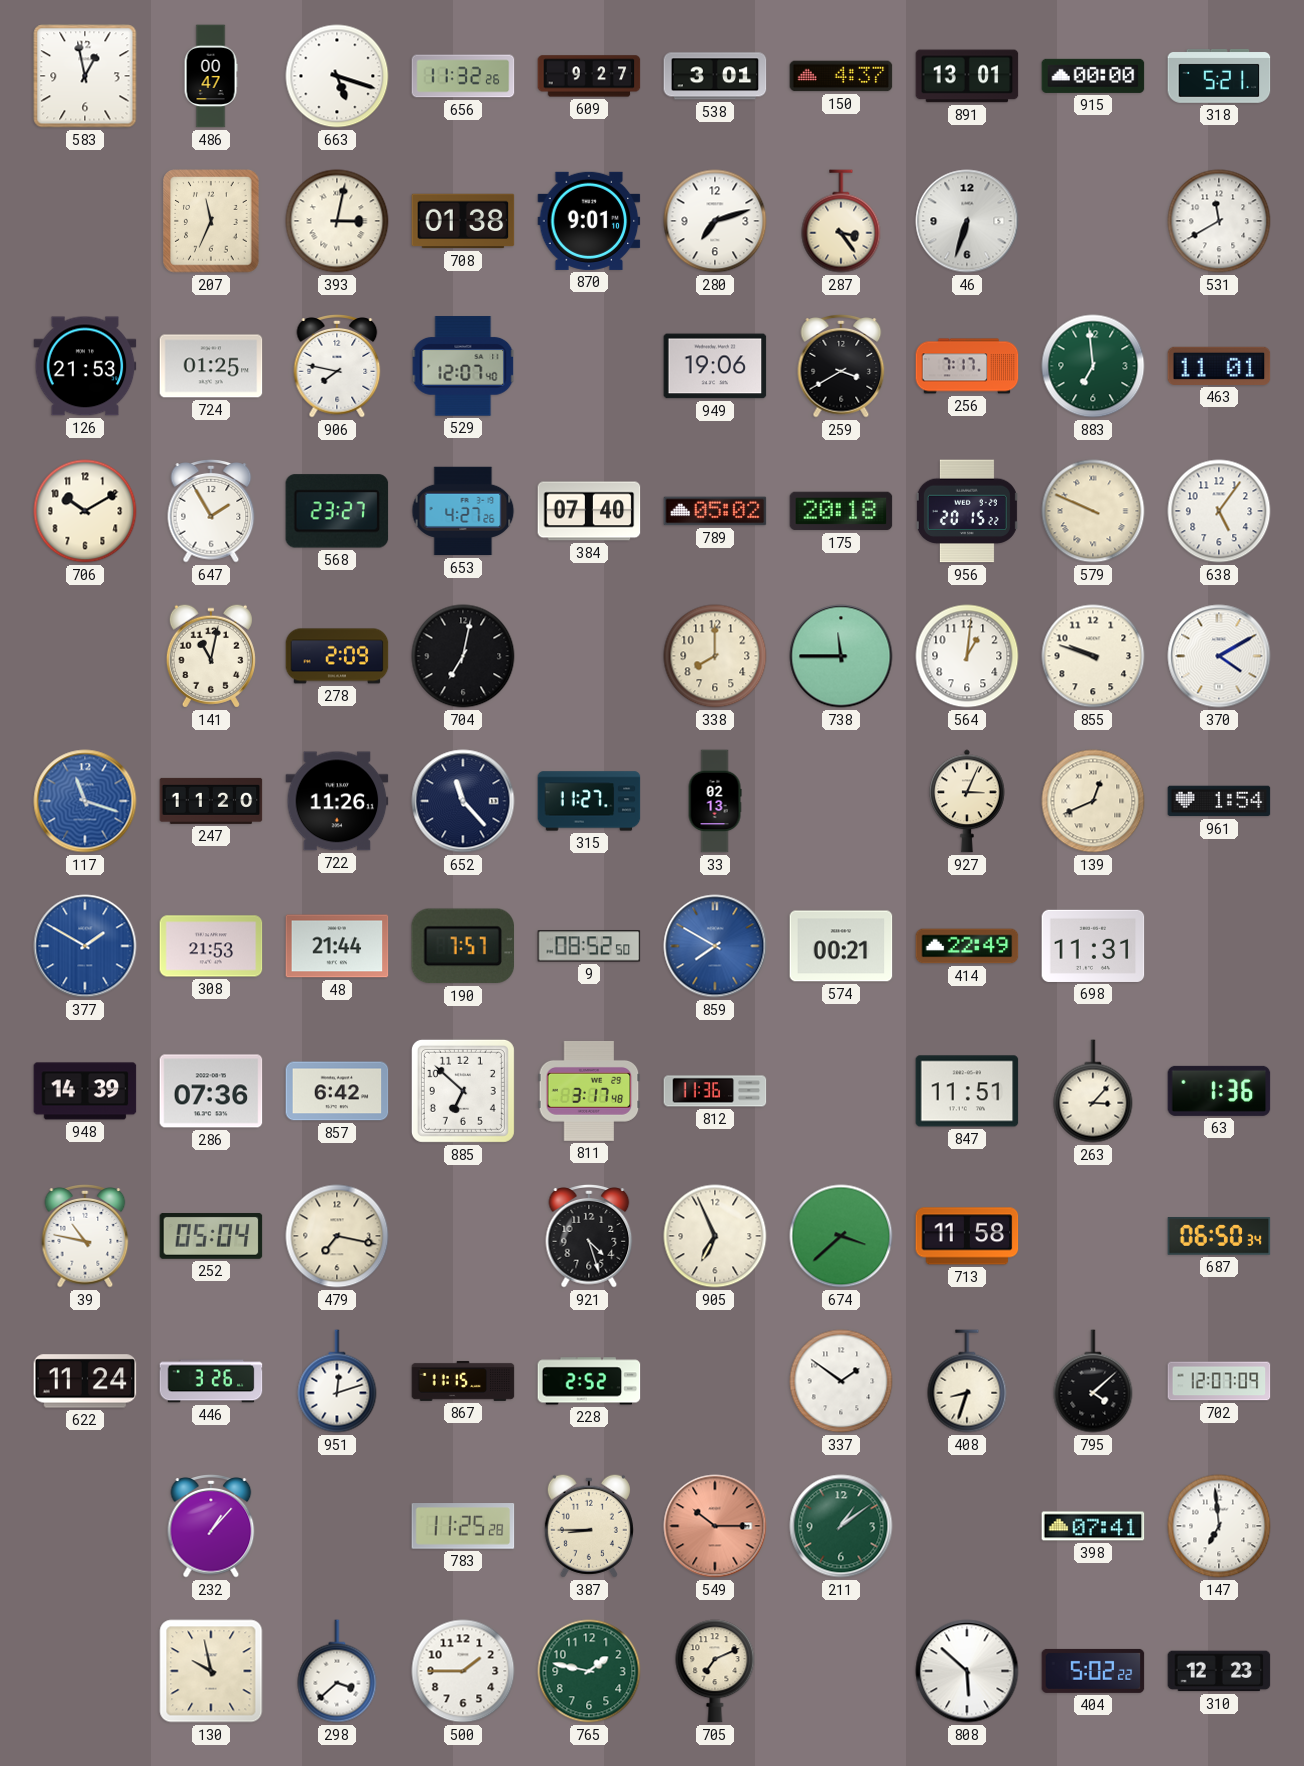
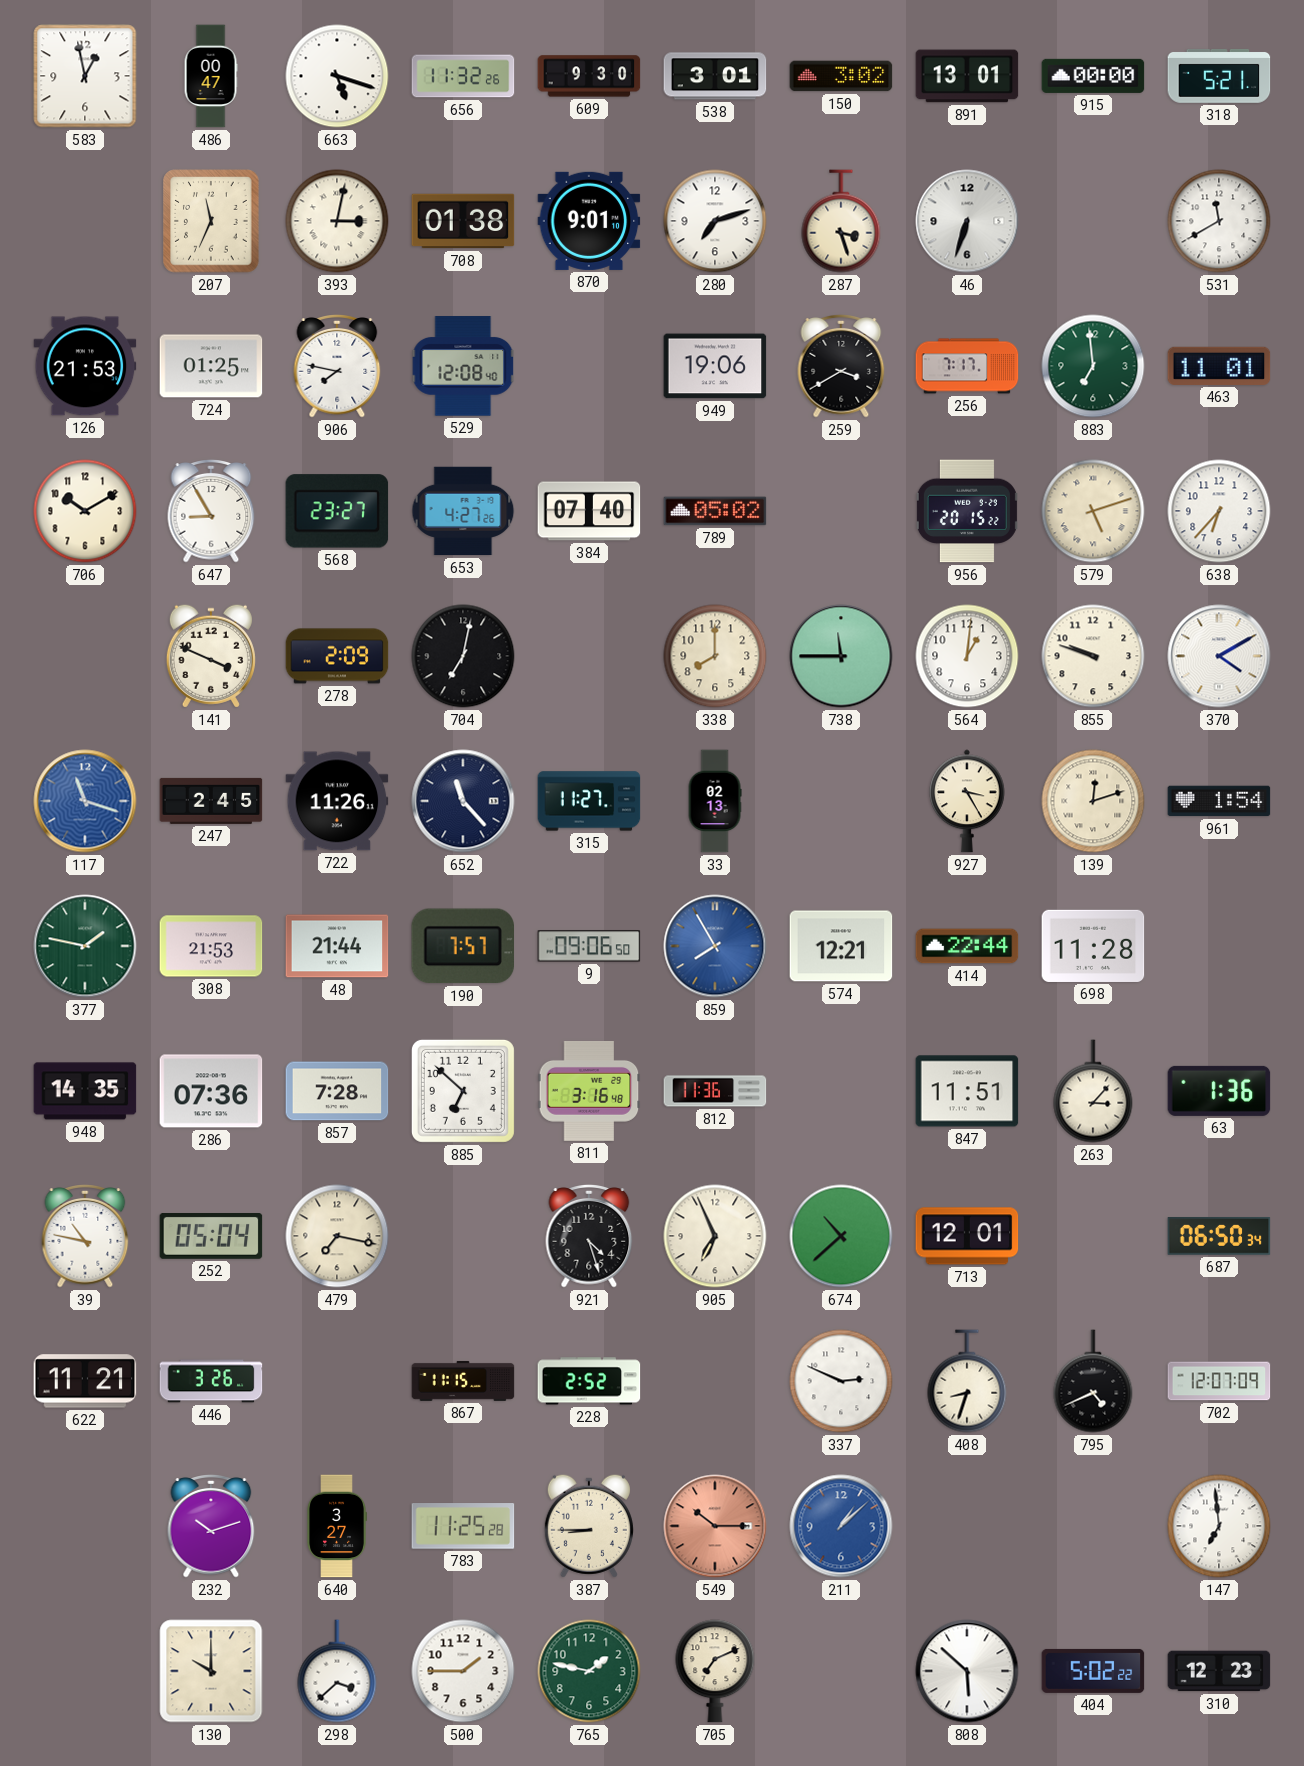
609: 9:27 -> 9:30
150: 4:37 -> 3:02
287: 3:24 -> 3:27
529: 12:07 -> 12:08
647: 1:55 -> 8:55
175: 20:18 -> none
579: 9:49 -> 5:12
638: 5:06 -> 6:37
141: 11:02 -> 3:49
247: 11:20 -> 2:45
927: 3:04 -> 3:25
139: 12:41 -> 12:12
377: 1:50 -> 1:47
377 dial: blue -> green
9: 08:52 -> 09:06
859: 7:50 -> 7:55
574: 00:21 -> 12:21
414: 22:49 -> 22:44
698: 11:31 -> 11:28
948: 14:39 -> 14:35
857: 6:42 -> 7:28
811: 3:17 -> 3:16
674: 3:38 -> 10:38
713: 11:58 -> 12:01
622: 11:24 -> 11:21
951: 12:12 -> none
337: 1:51 -> 2:49
795: 4:08 -> 4:41
232: 1:07 -> 10:12
640: none -> 3:27
211: 1:09 -> 1:08
211 dial: green -> blue
398: 07:41 -> none
130: 9:58 -> 10:00
